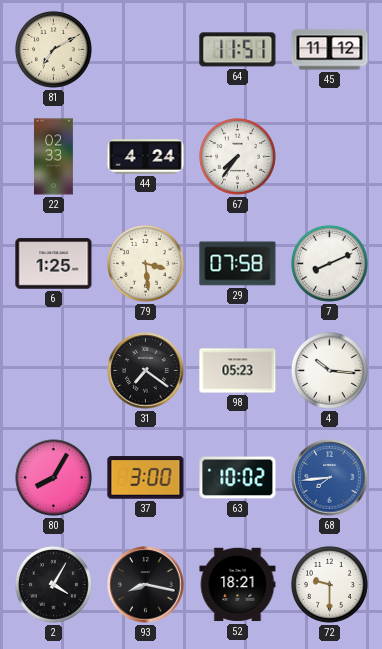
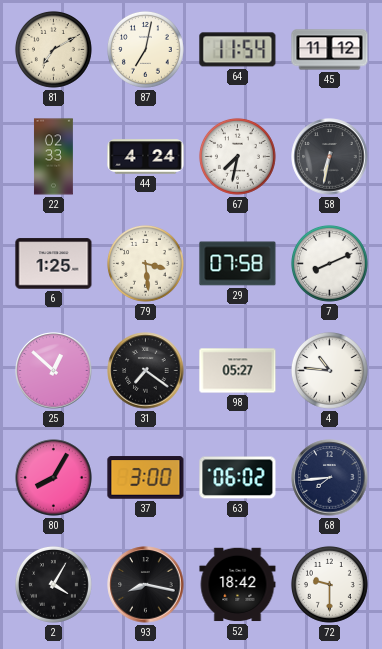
87: none -> 7:02
64: 11:51 -> 11:54
67: 7:36 -> 7:32
58: none -> 6:32
25: none -> 12:52
98: 05:23 -> 05:27
4: 10:16 -> 10:46
63: 10:02 -> 06:02
68 dial: blue -> navy
52: 18:21 -> 18:42
